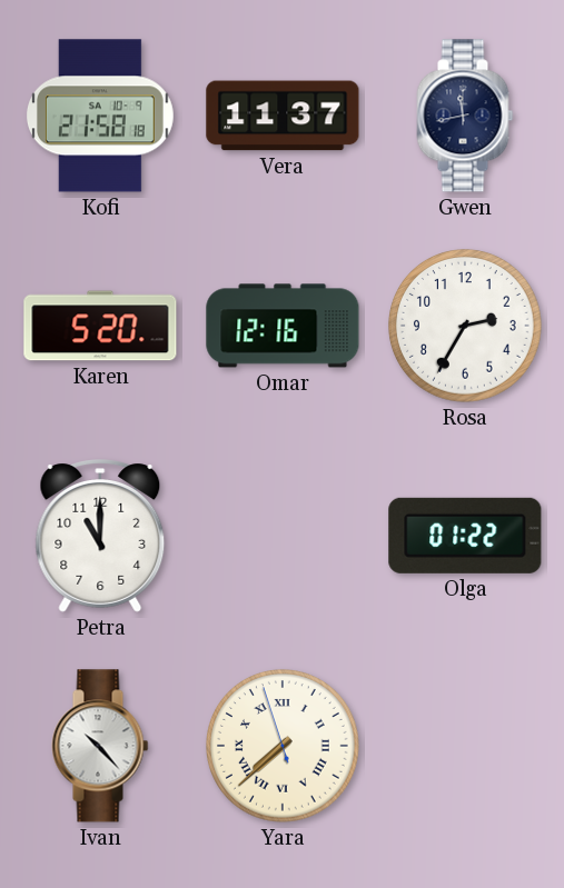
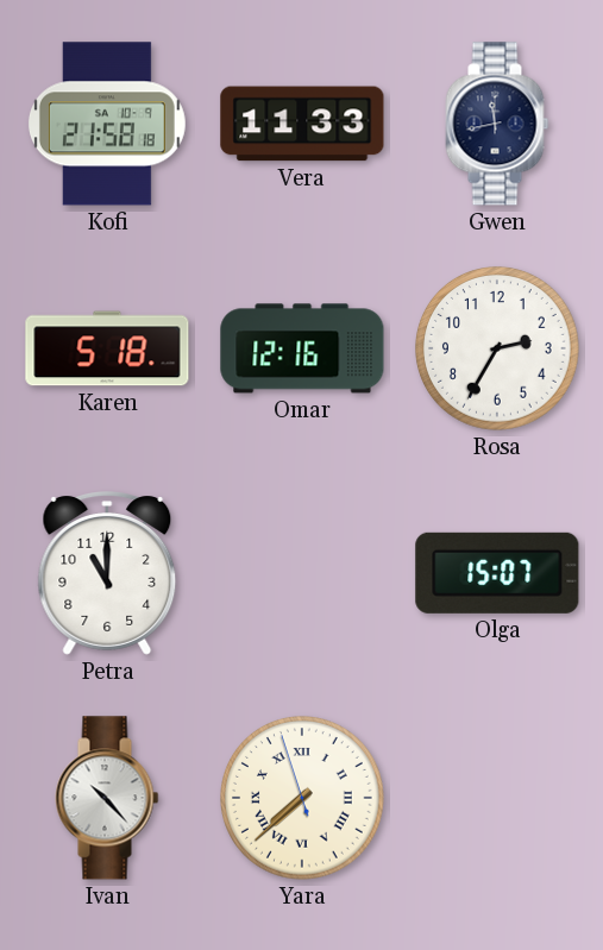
Vera: 11:37 -> 11:33
Karen: 5:20 -> 5:18
Olga: 01:22 -> 15:07
